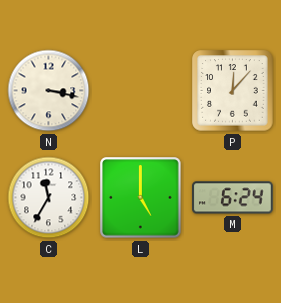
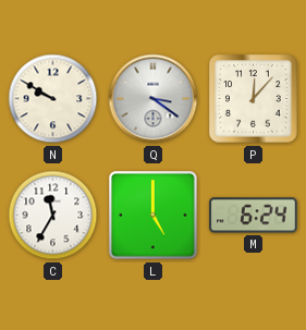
N: 3:17 -> 9:50
Q: none -> 3:21
